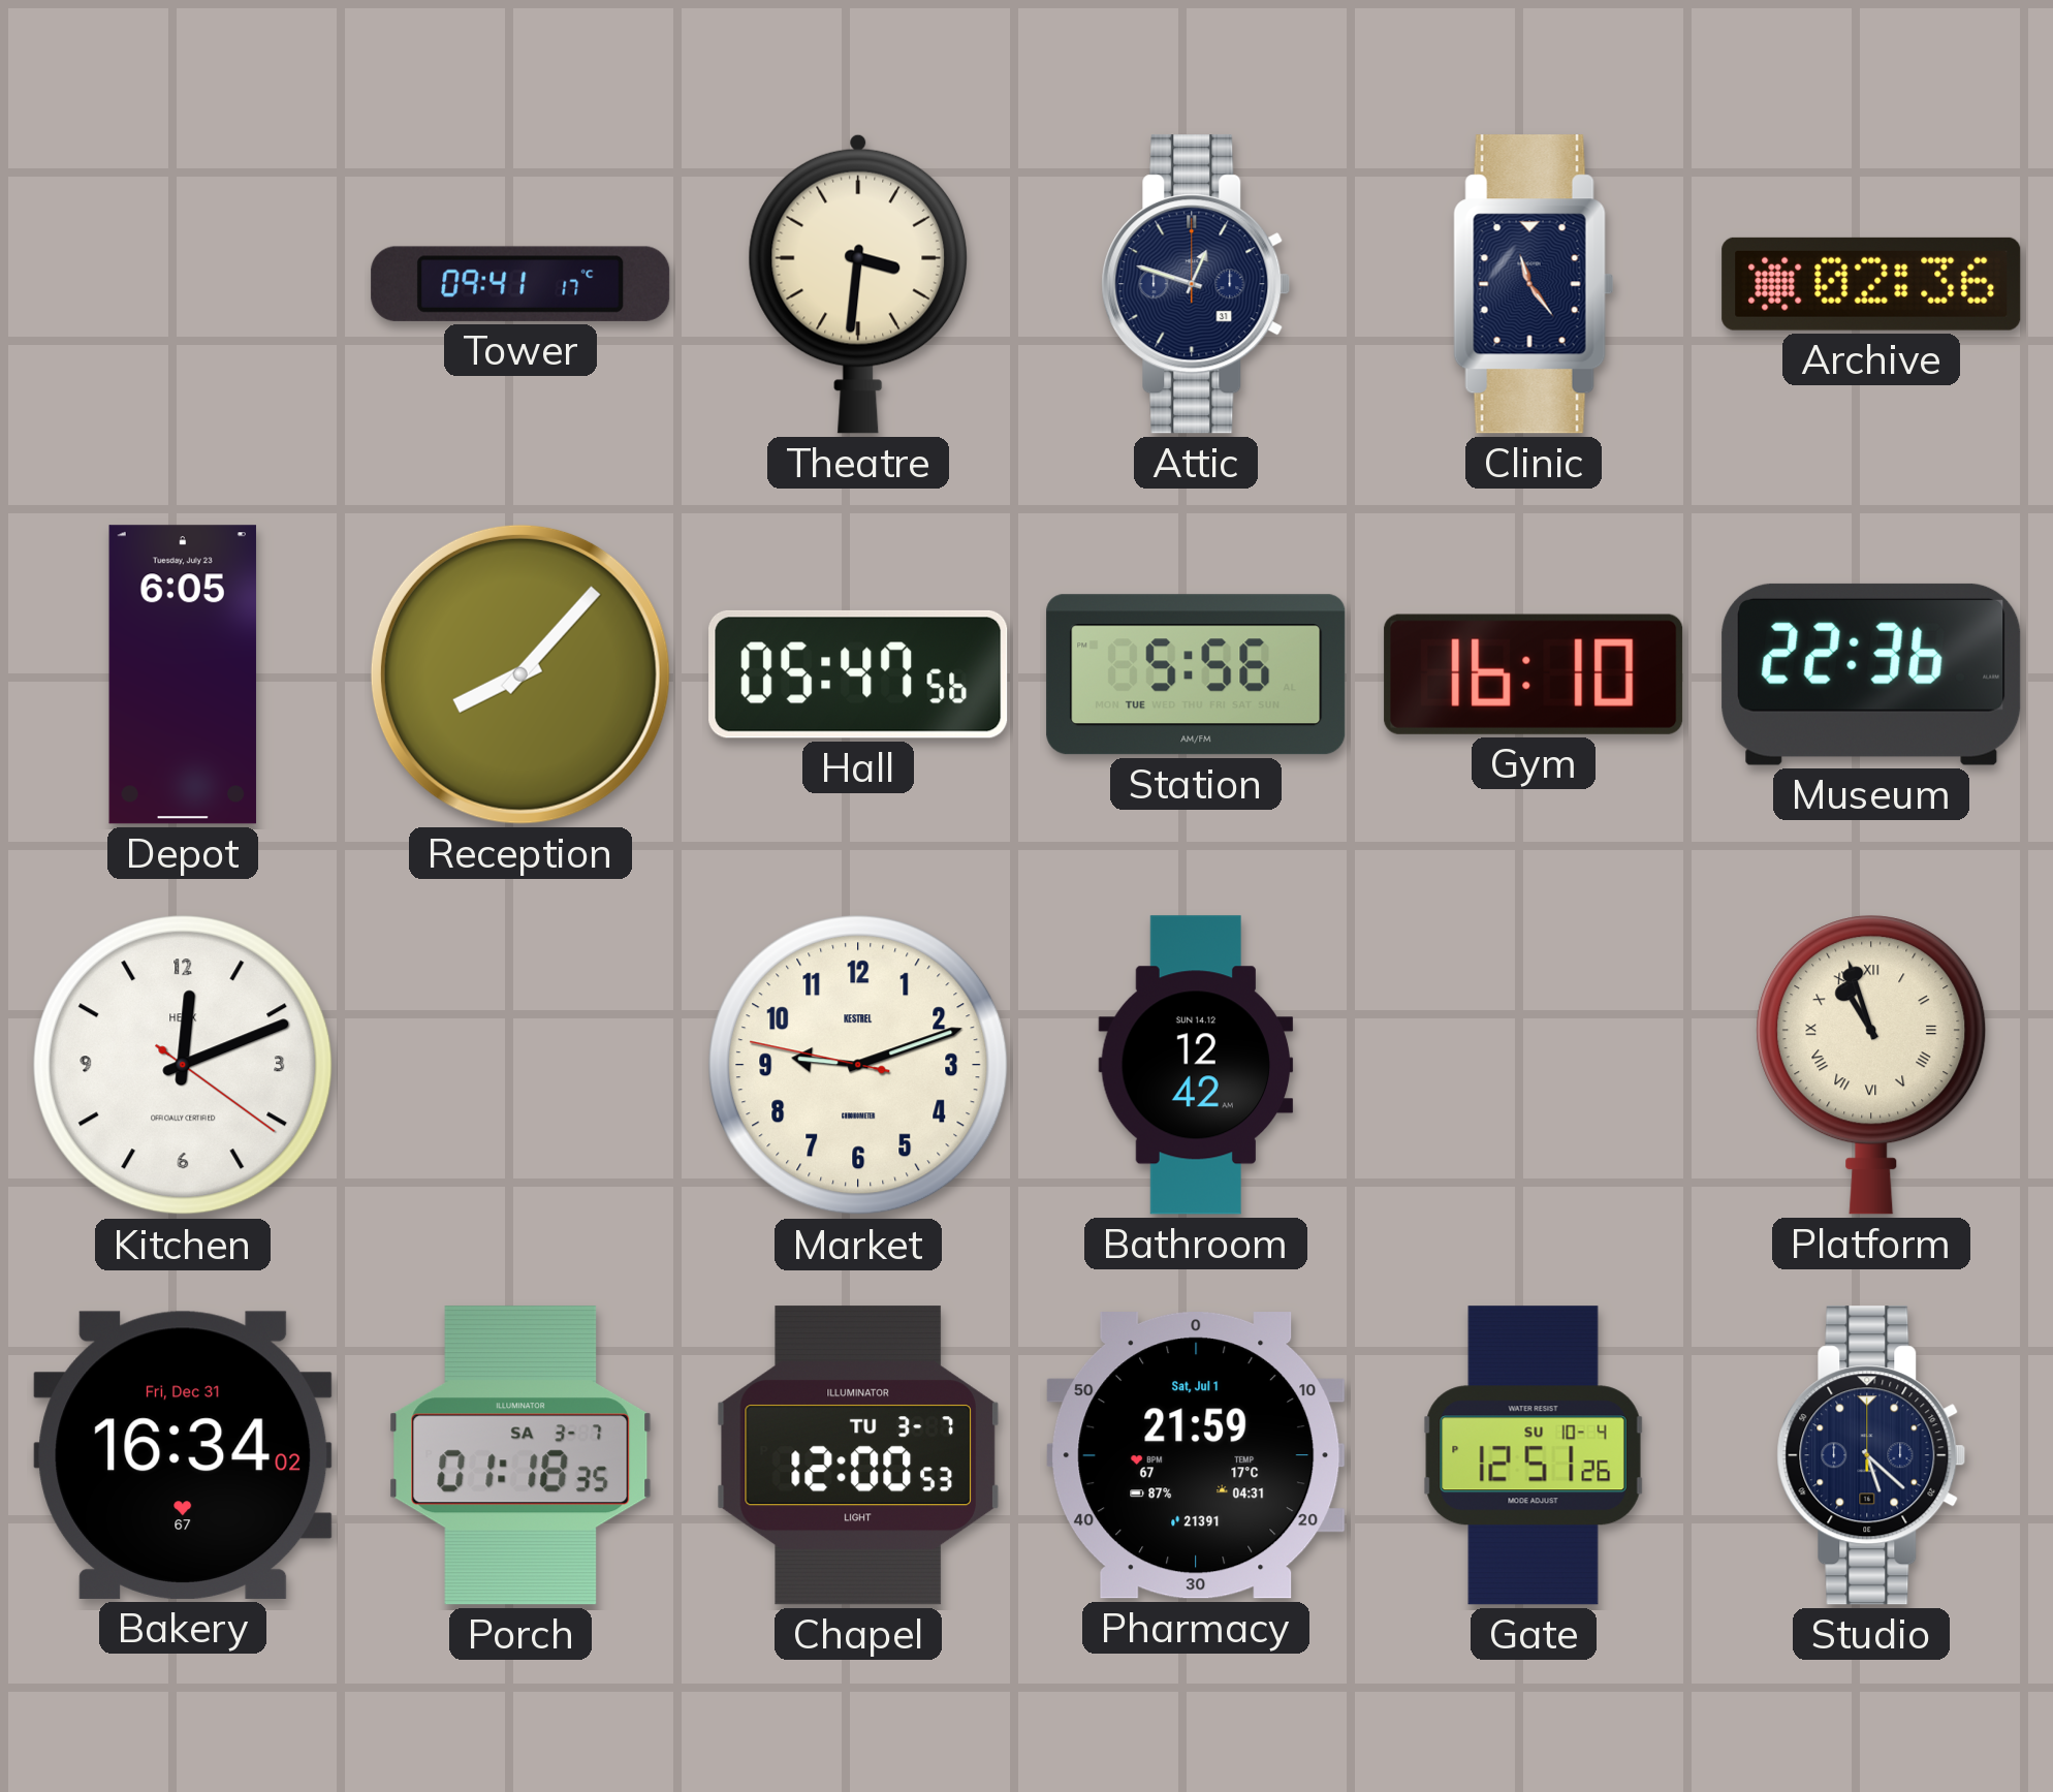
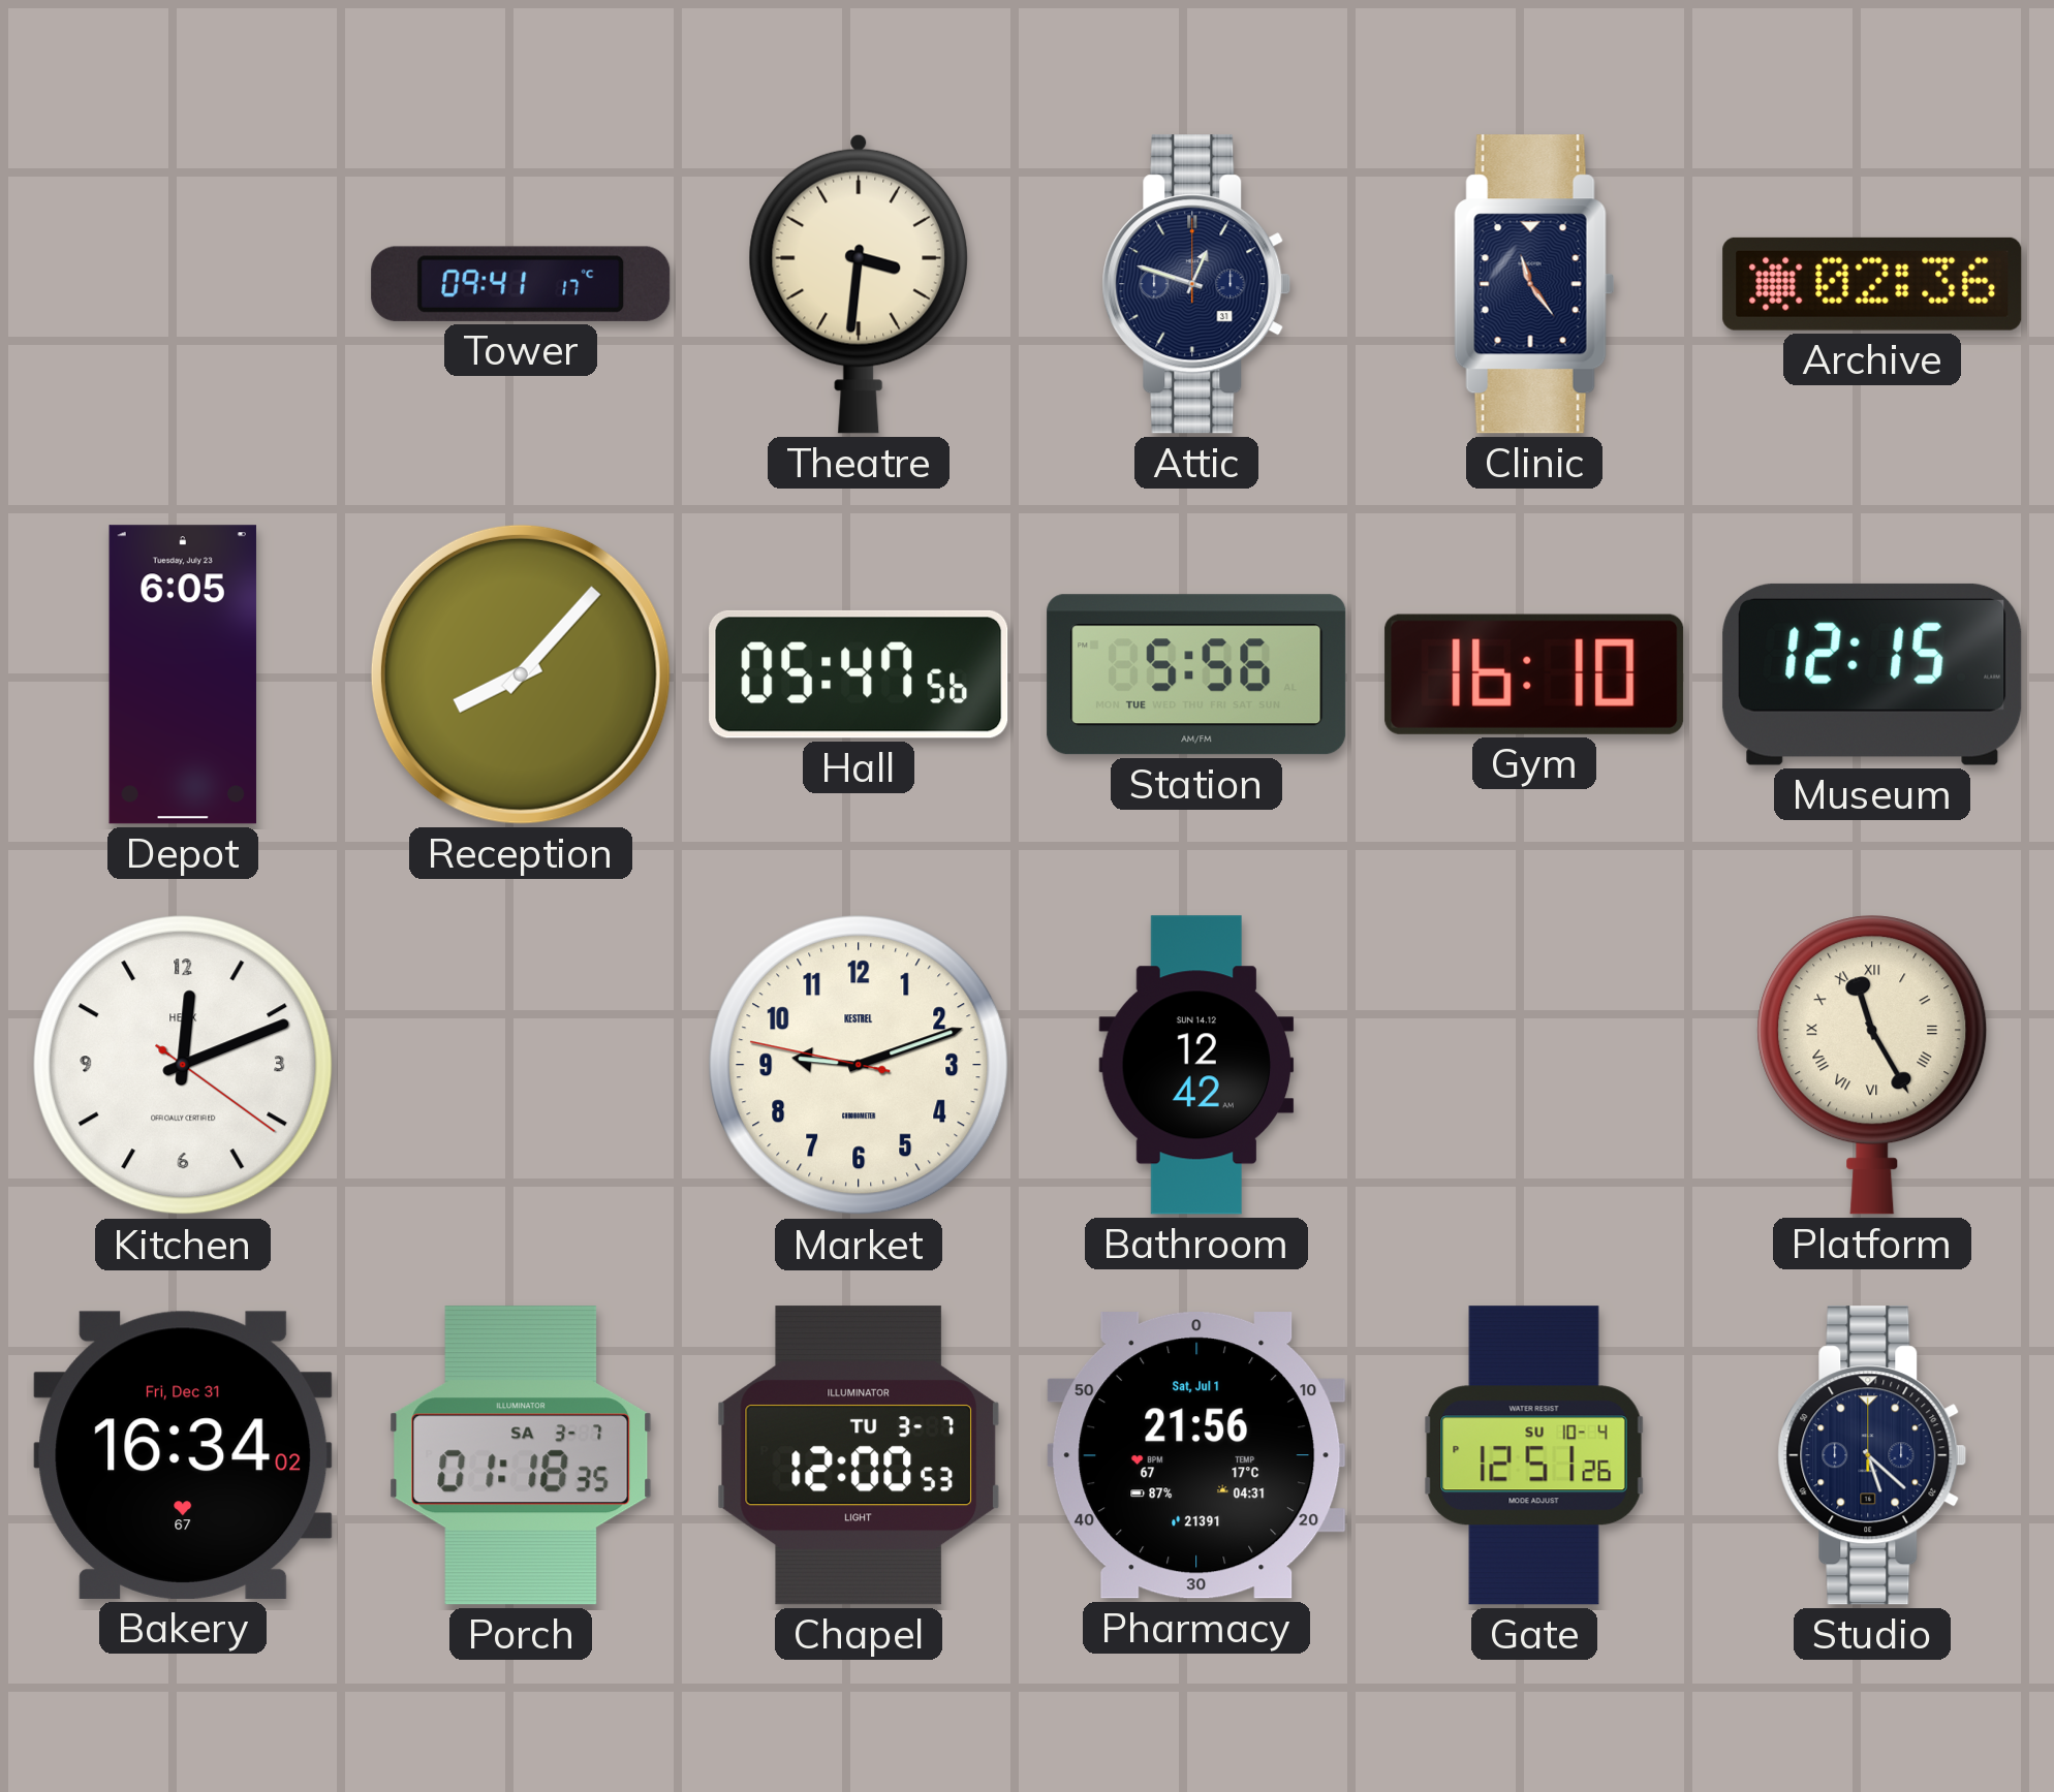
Museum: 22:36 -> 12:15
Platform: 10:57 -> 11:25
Pharmacy: 21:59 -> 21:56
